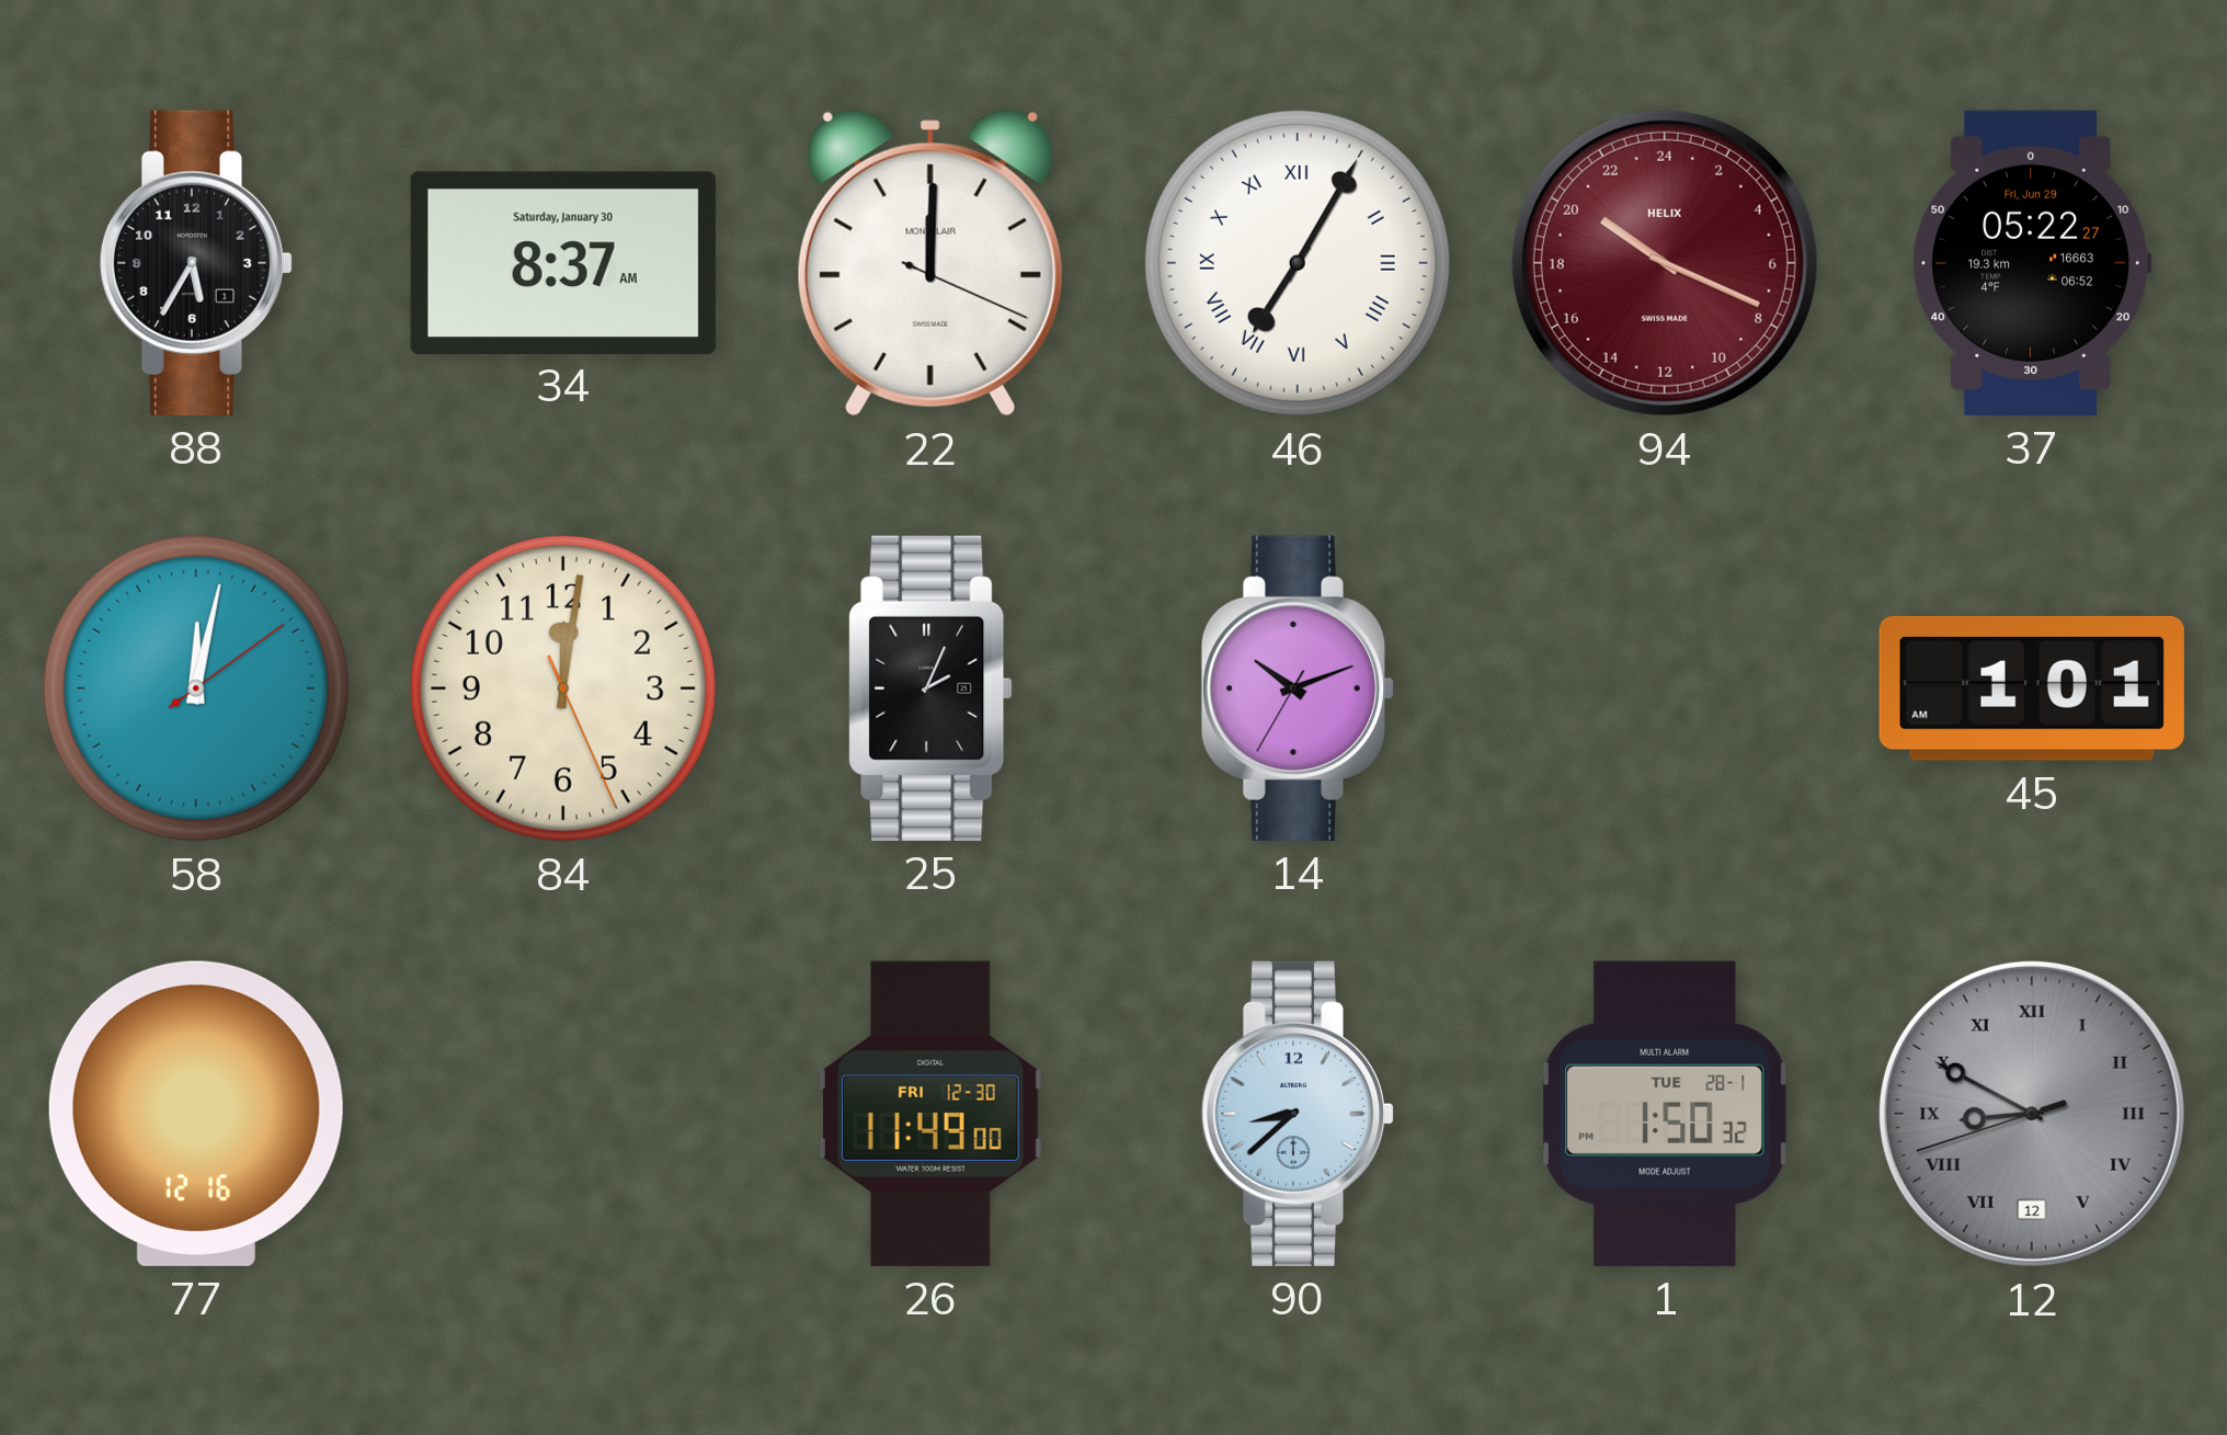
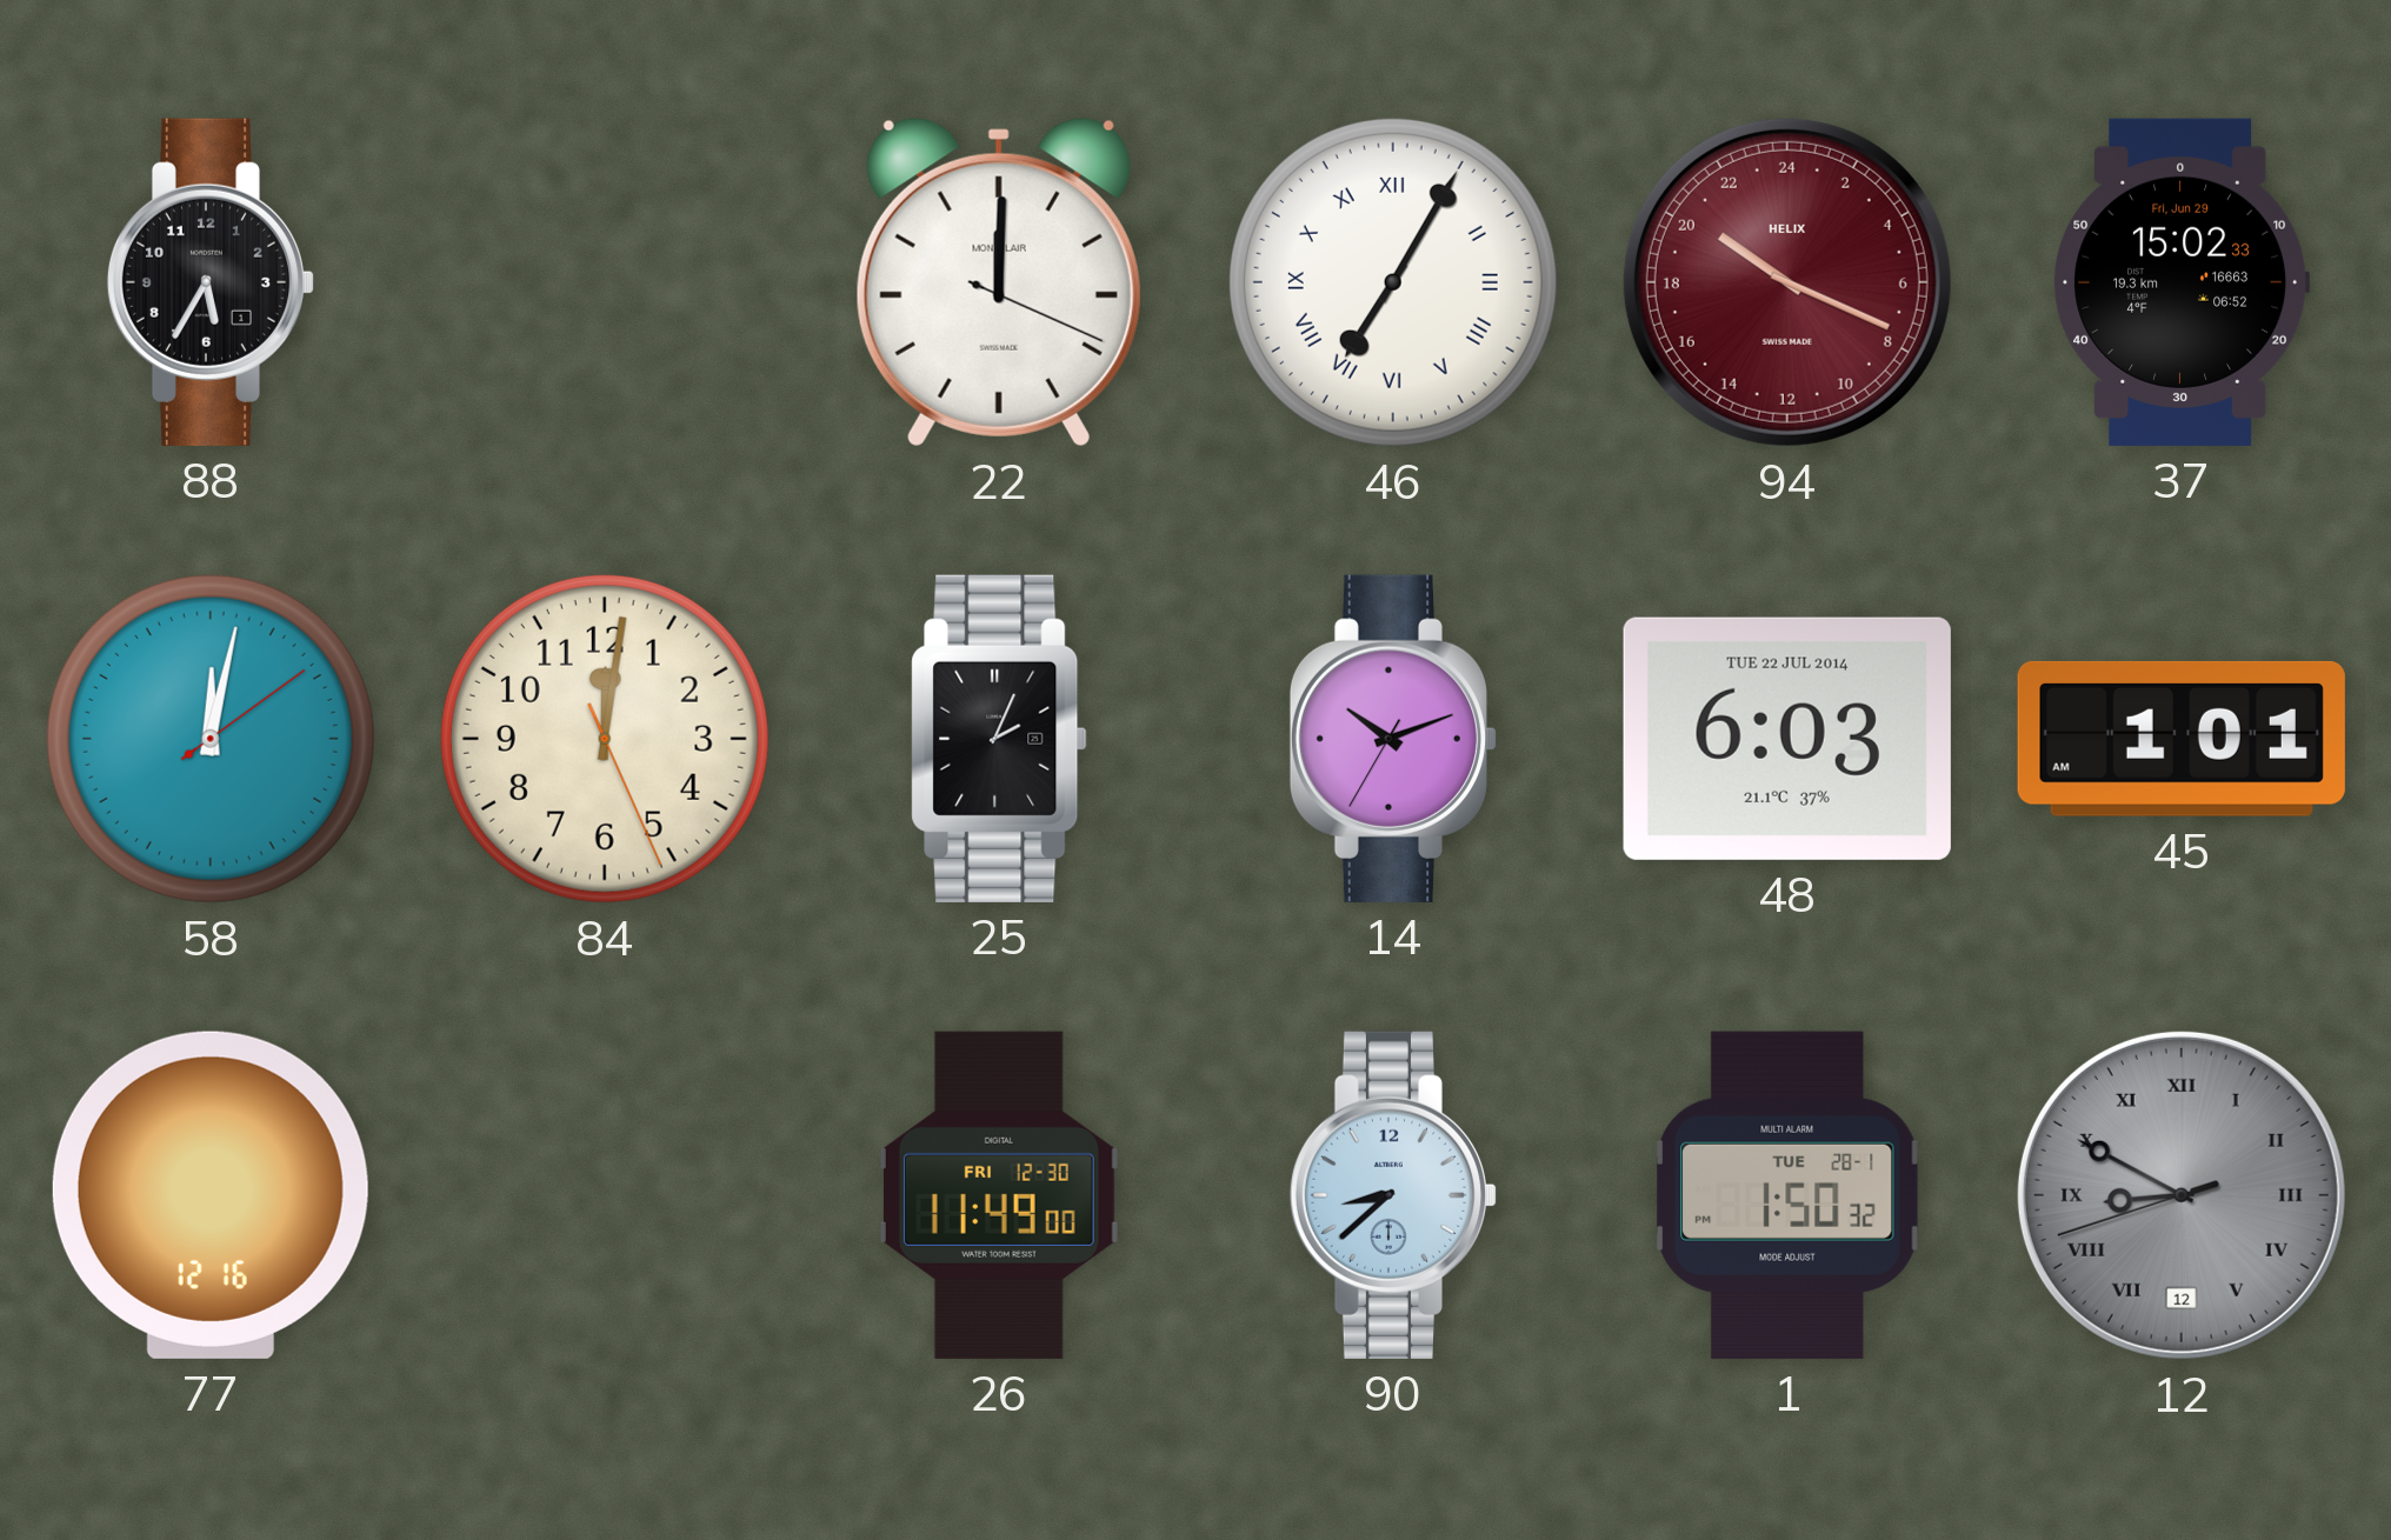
34: 8:37 -> none
37: 05:22 -> 15:02
48: none -> 6:03
